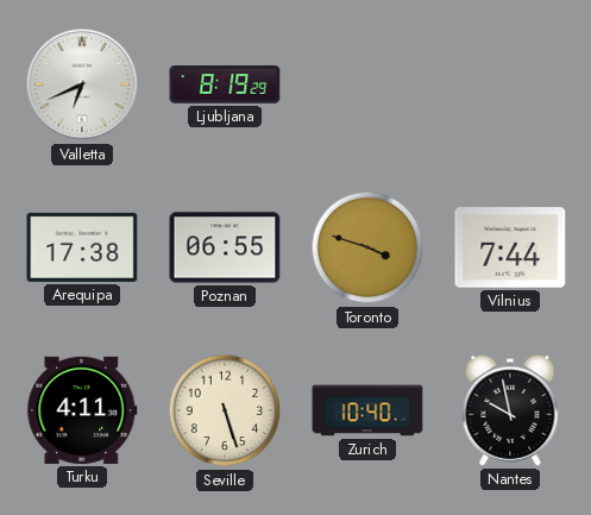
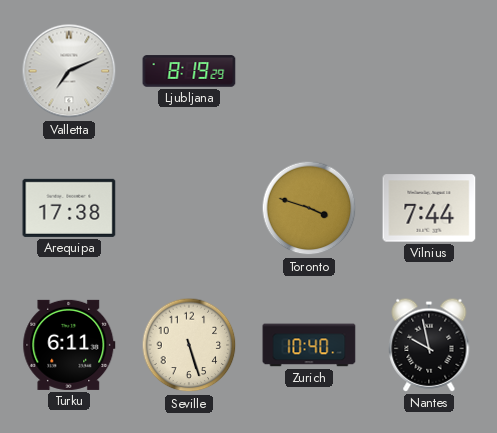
Valletta: 6:41 -> 7:11
Poznan: 06:55 -> none
Turku: 4:11 -> 6:11
